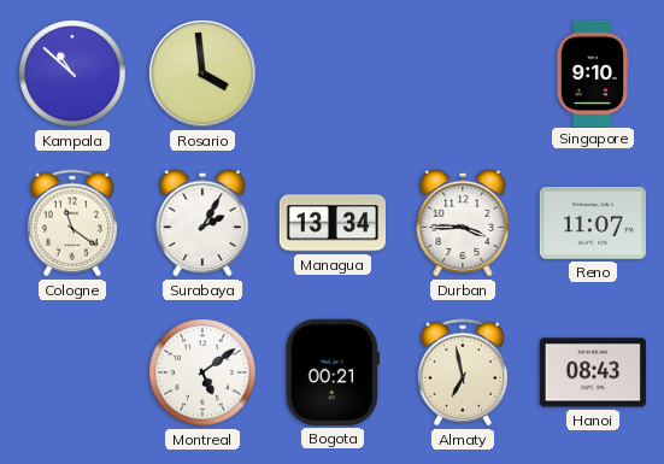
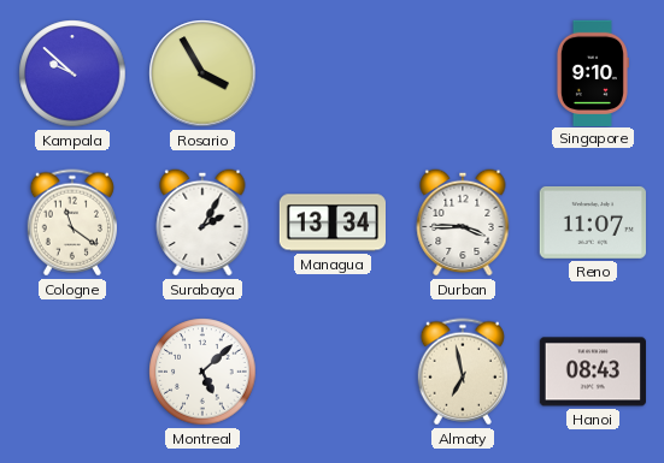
Kampala: 10:52 -> 9:52
Rosario: 3:59 -> 3:55
Montreal: 5:09 -> 5:08
Bogota: 00:21 -> none
